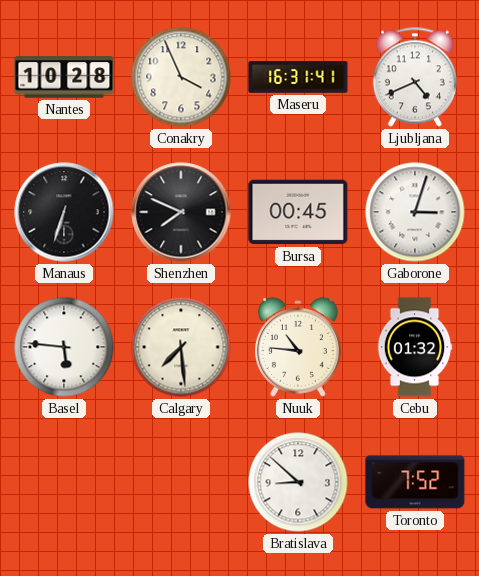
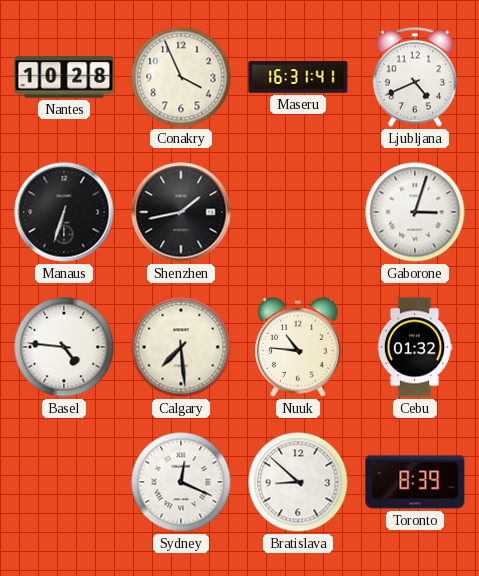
Shenzhen: 7:49 -> 1:43
Bursa: 00:45 -> none
Basel: 5:46 -> 4:46
Sydney: none -> 12:19
Toronto: 7:52 -> 8:39
